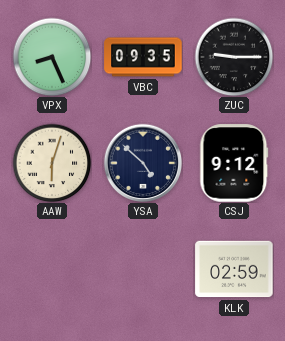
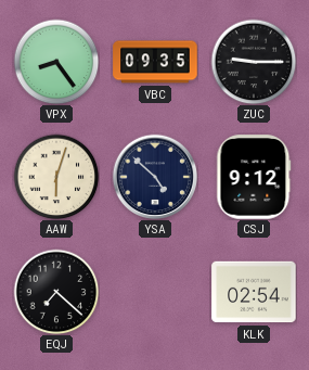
VPX: 8:26 -> 8:24
EQJ: none -> 7:22
KLK: 02:59 -> 02:54
